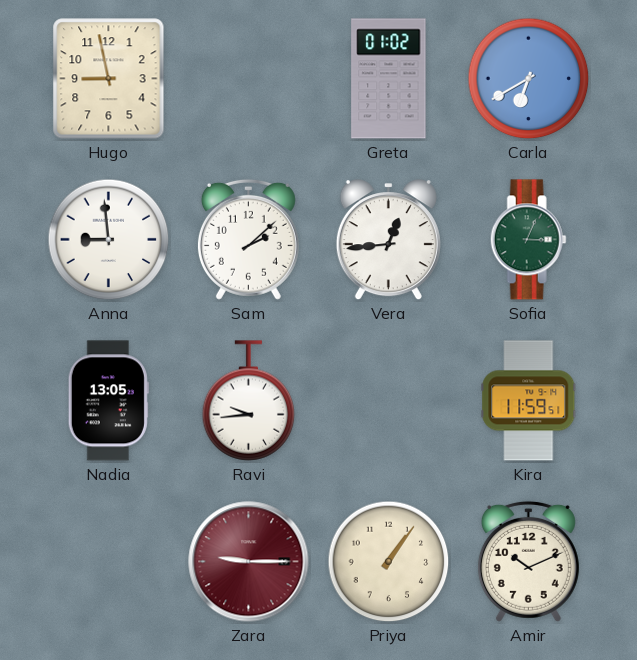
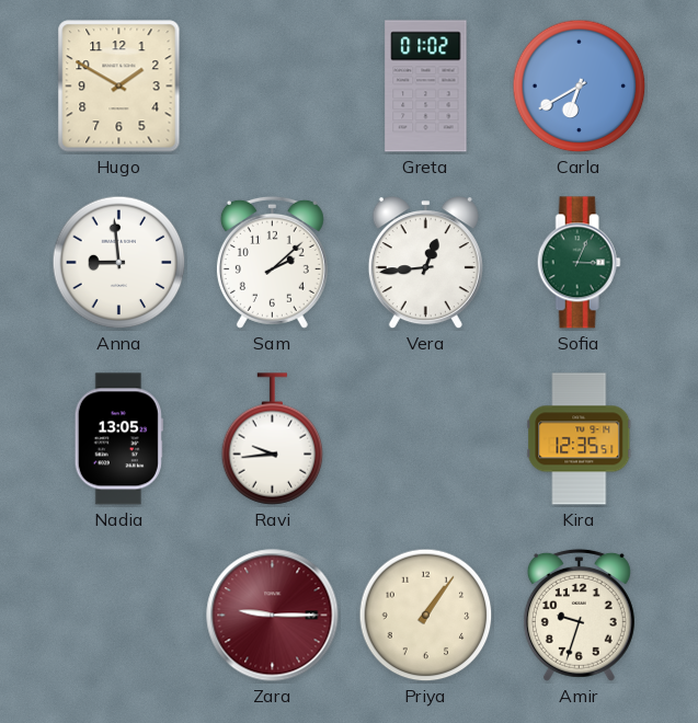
Hugo: 8:58 -> 1:50
Kira: 11:59 -> 12:35
Amir: 10:11 -> 9:33
